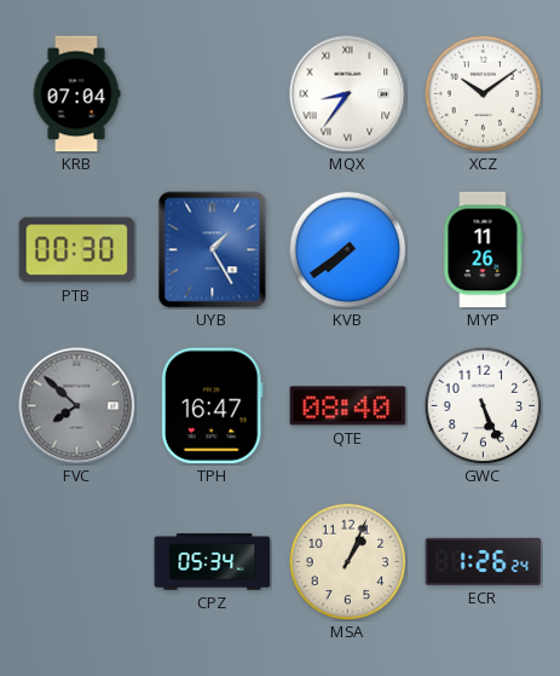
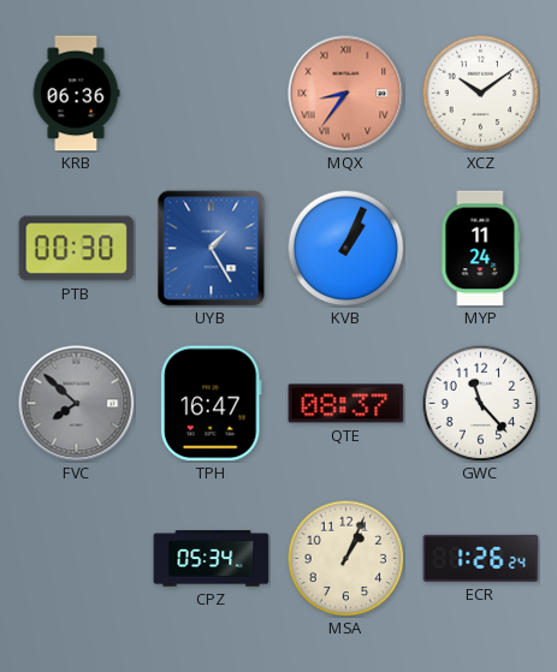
KRB: 07:04 -> 06:36
MQX dial: white -> salmon
KVB: 7:39 -> 1:04
MYP: 11:26 -> 11:24
QTE: 08:40 -> 08:37
GWC: 5:26 -> 11:23
